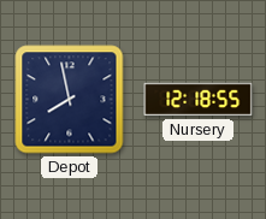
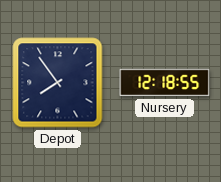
Depot: 7:58 -> 7:54
